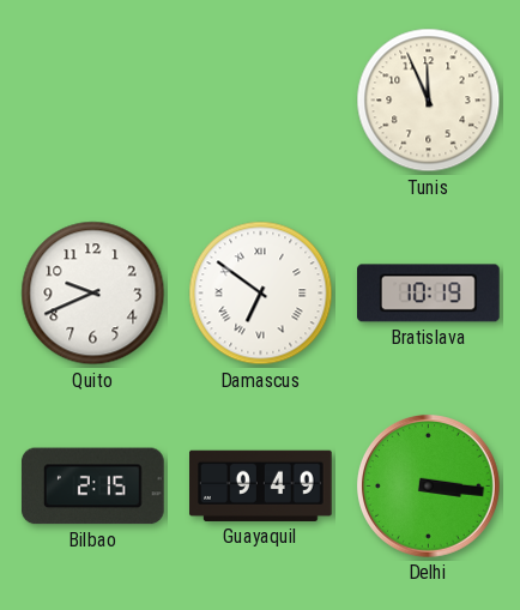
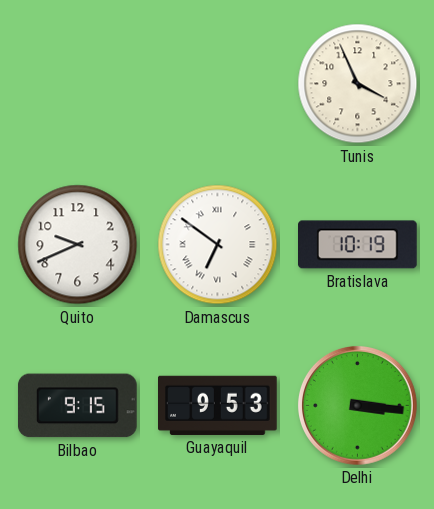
Tunis: 11:56 -> 3:56
Bilbao: 2:15 -> 9:15
Guayaquil: 9:49 -> 9:53
